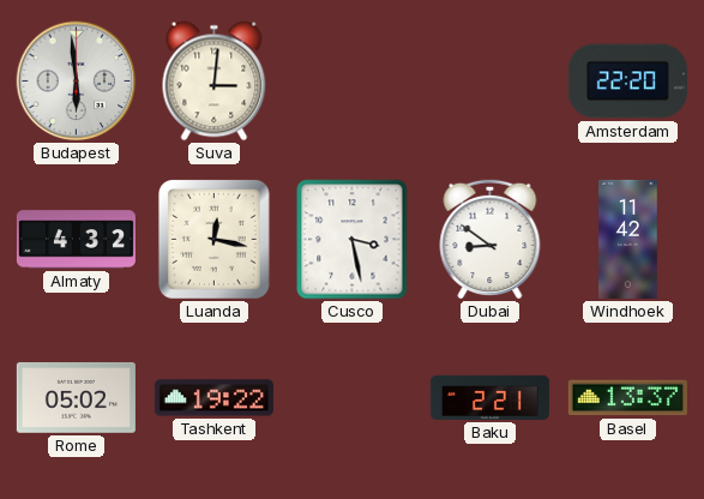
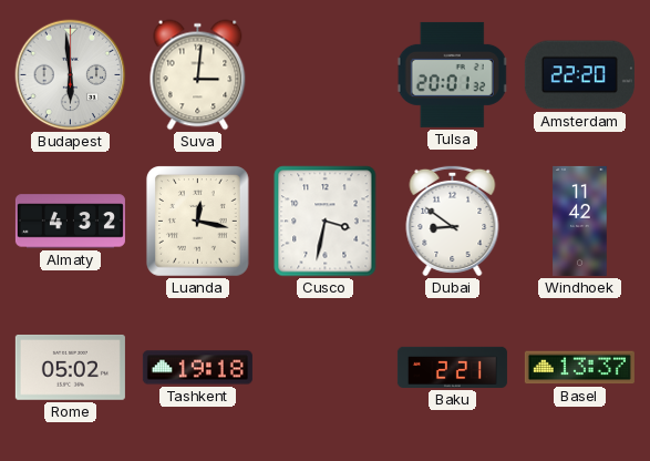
Tulsa: none -> 20:01
Cusco: 3:28 -> 3:32
Tashkent: 19:22 -> 19:18
